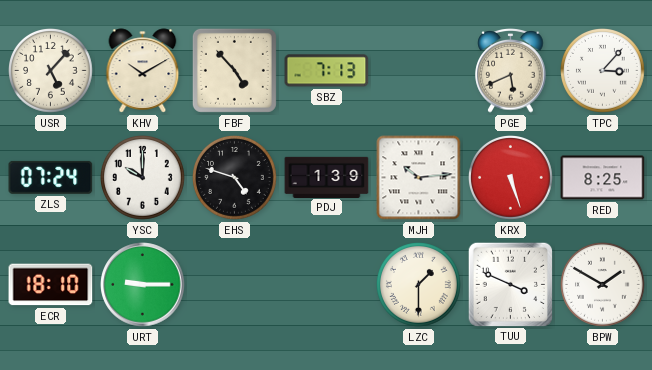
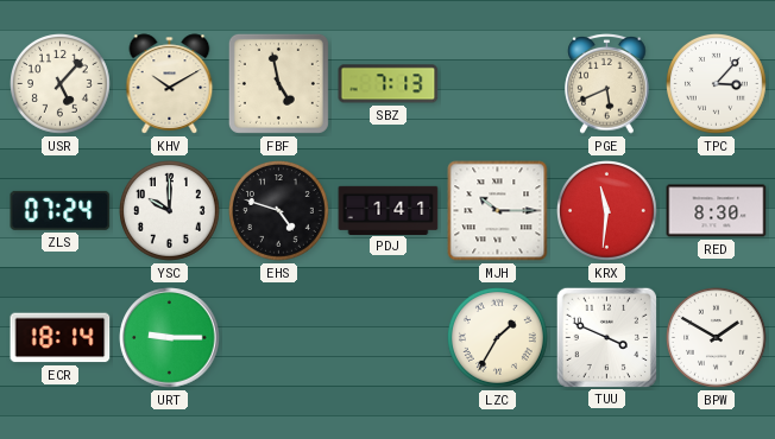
FBF: 4:53 -> 4:58
PDJ: 1:39 -> 1:41
MJH: 10:14 -> 10:15
KRX: 5:27 -> 11:31
RED: 8:25 -> 8:30
ECR: 18:10 -> 18:14
LZC: 1:30 -> 1:35
